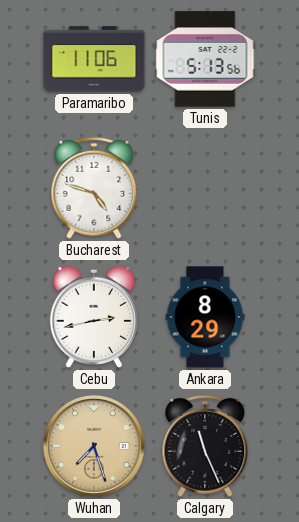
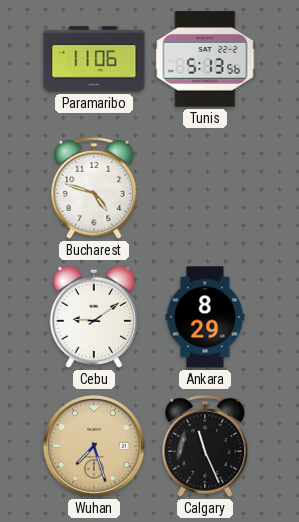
Cebu: 2:43 -> 9:09
